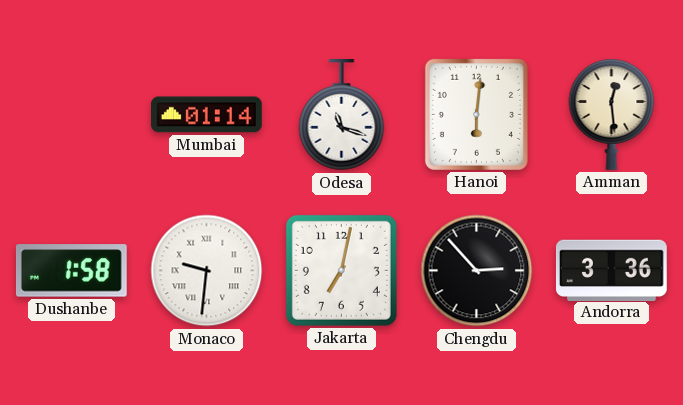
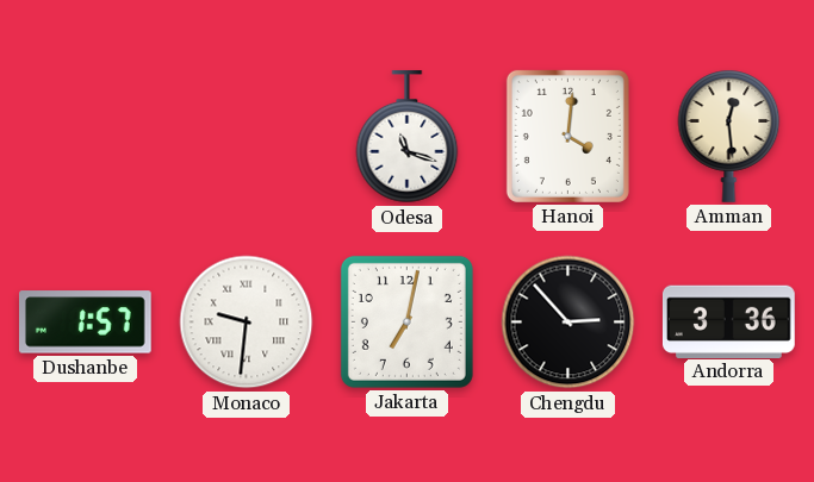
Mumbai: 01:14 -> none
Hanoi: 6:01 -> 4:01
Dushanbe: 1:58 -> 1:57
